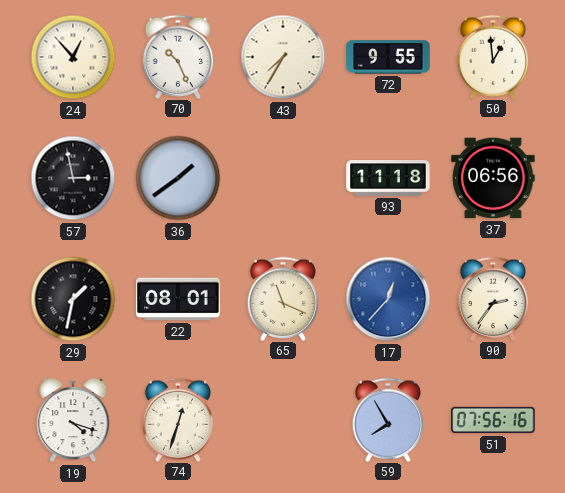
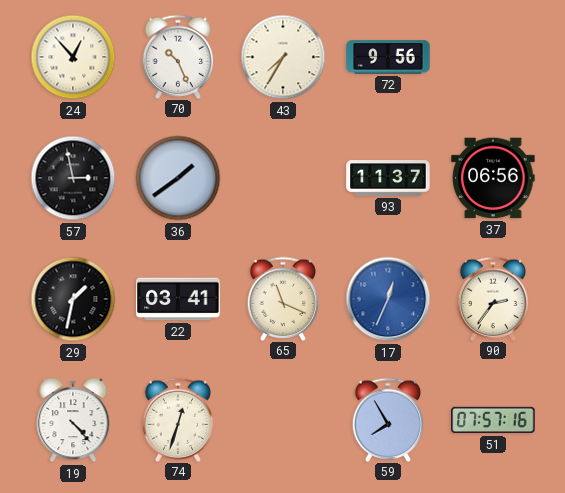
72: 9:55 -> 9:56
50: 12:59 -> none
93: 11:18 -> 11:37
22: 08:01 -> 03:41
17: 12:37 -> 12:34
19: 4:18 -> 4:23
51: 07:56 -> 07:57
